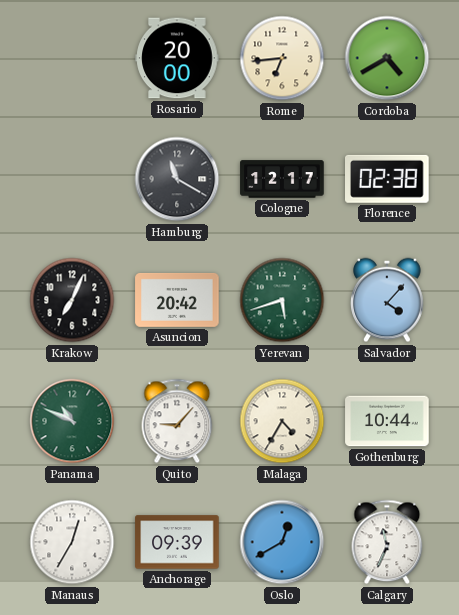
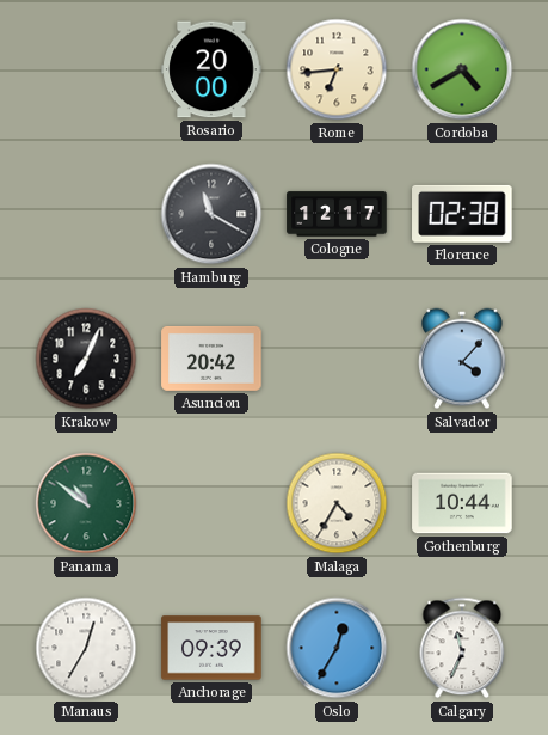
Yerevan: 5:42 -> none
Panama: 10:49 -> 10:51
Quito: 9:07 -> none
Oslo: 12:40 -> 12:35
